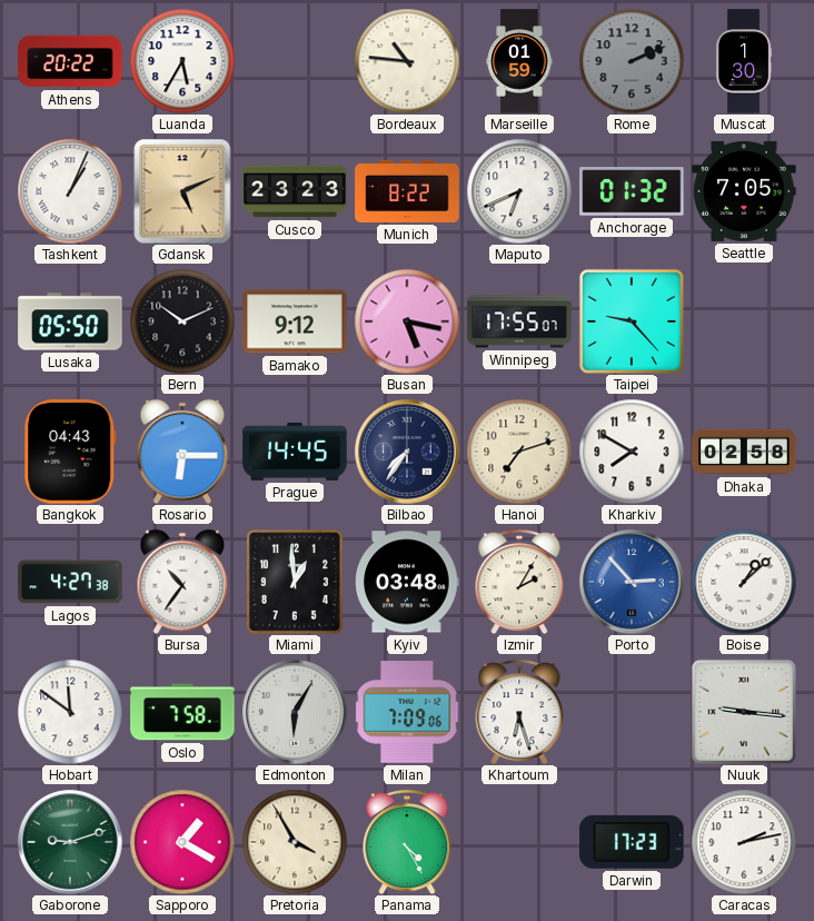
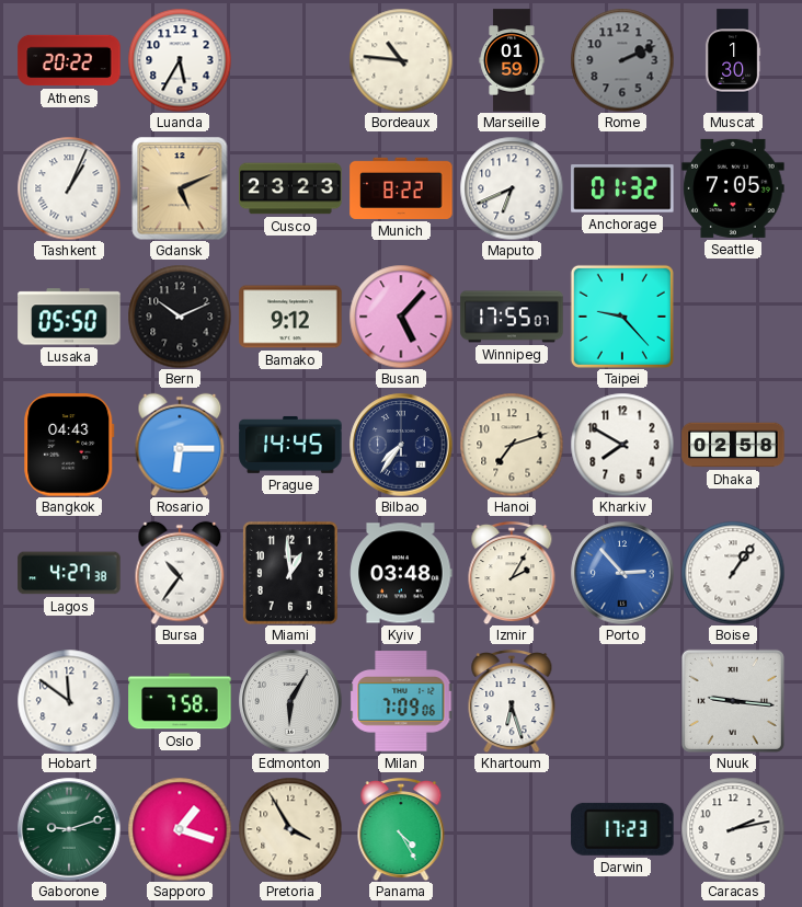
Busan: 5:17 -> 5:07
Boise: 1:08 -> 1:06
Sapporo: 1:20 -> 1:18
